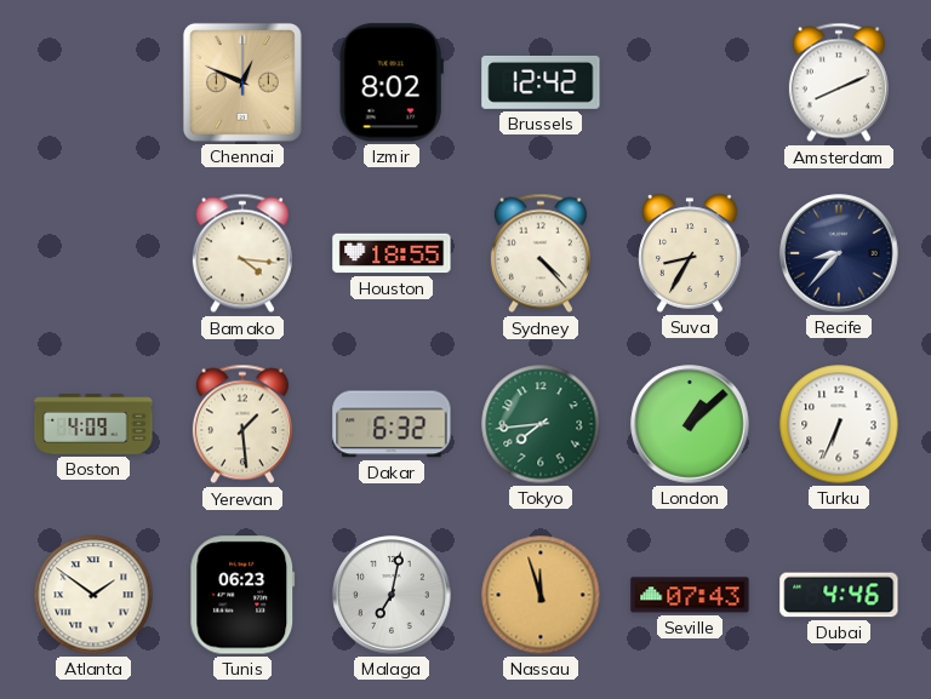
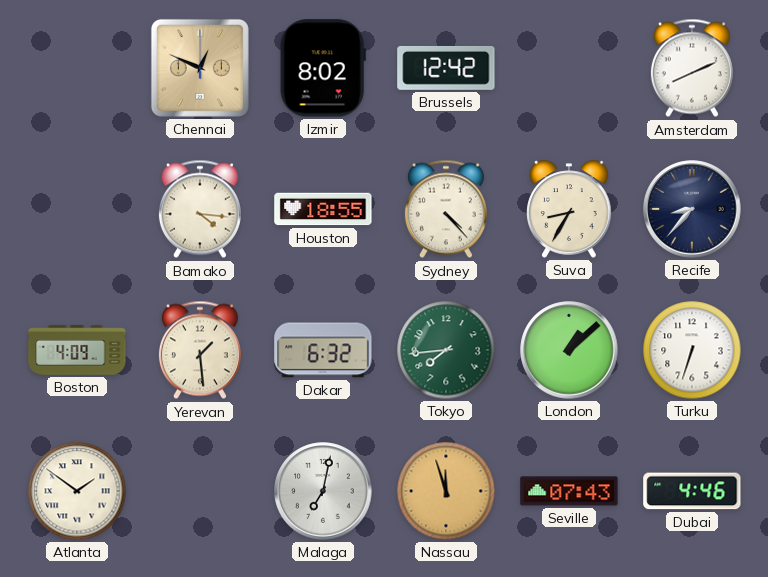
Turku: 6:34 -> 6:33
Tunis: 06:23 -> none
